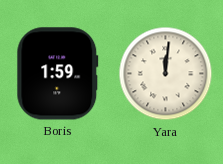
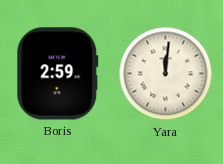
Boris: 1:59 -> 2:59
